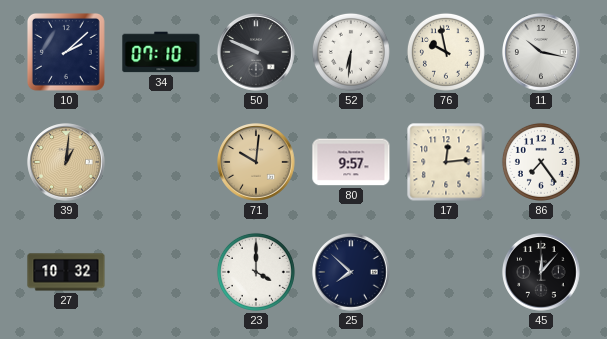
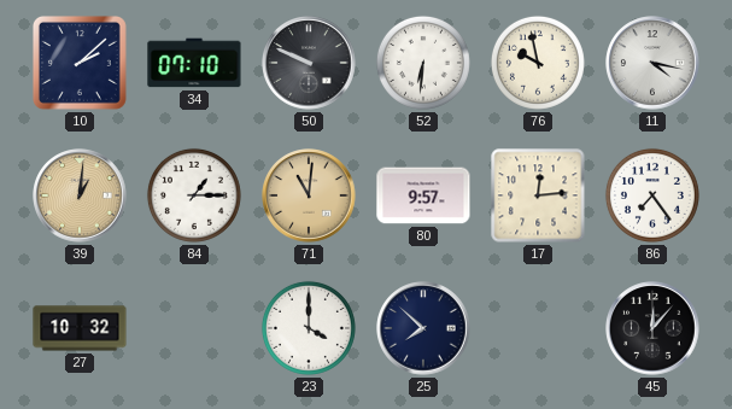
11: 10:17 -> 4:17
84: none -> 1:15
71: 10:01 -> 11:01
